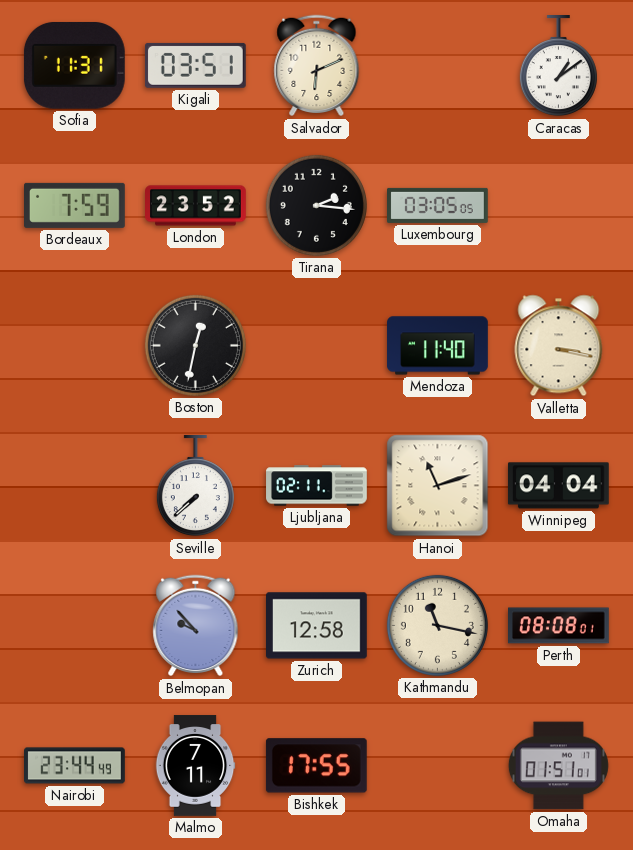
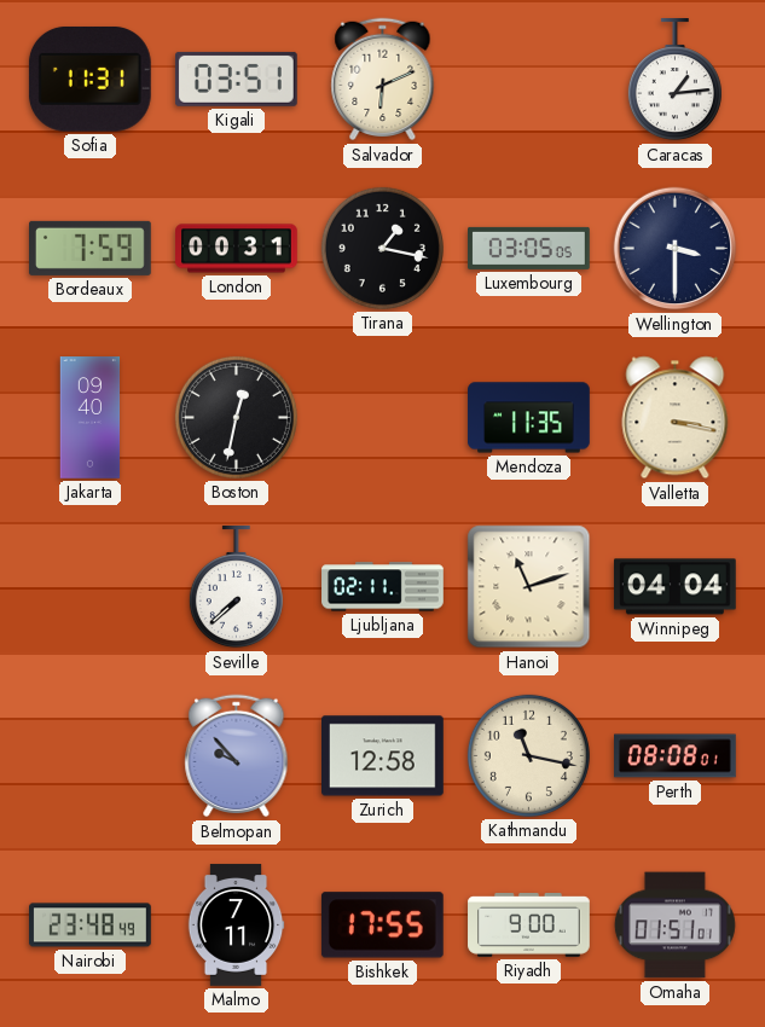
Caracas: 1:09 -> 1:14
London: 23:52 -> 00:31
Tirana: 2:16 -> 1:17
Wellington: none -> 3:30
Jakarta: none -> 09:40
Mendoza: 11:40 -> 11:35
Nairobi: 23:44 -> 23:48
Riyadh: none -> 9:00
